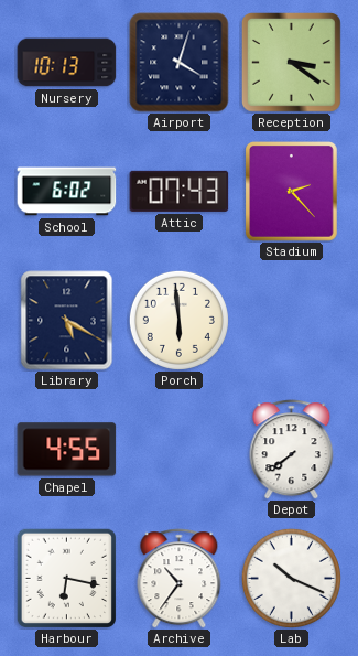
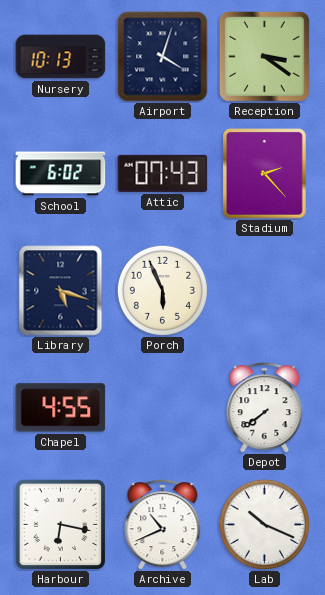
Library: 5:20 -> 5:18
Porch: 5:59 -> 5:56
Archive: 10:36 -> 10:41
